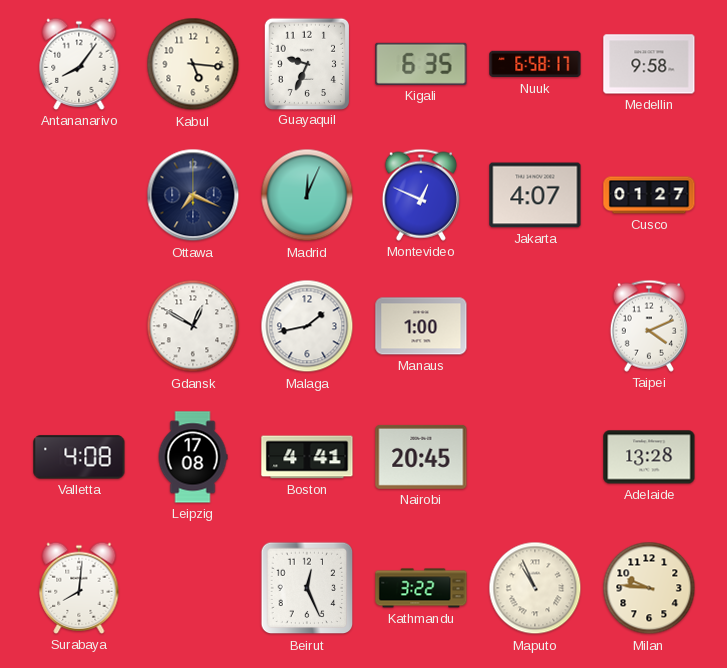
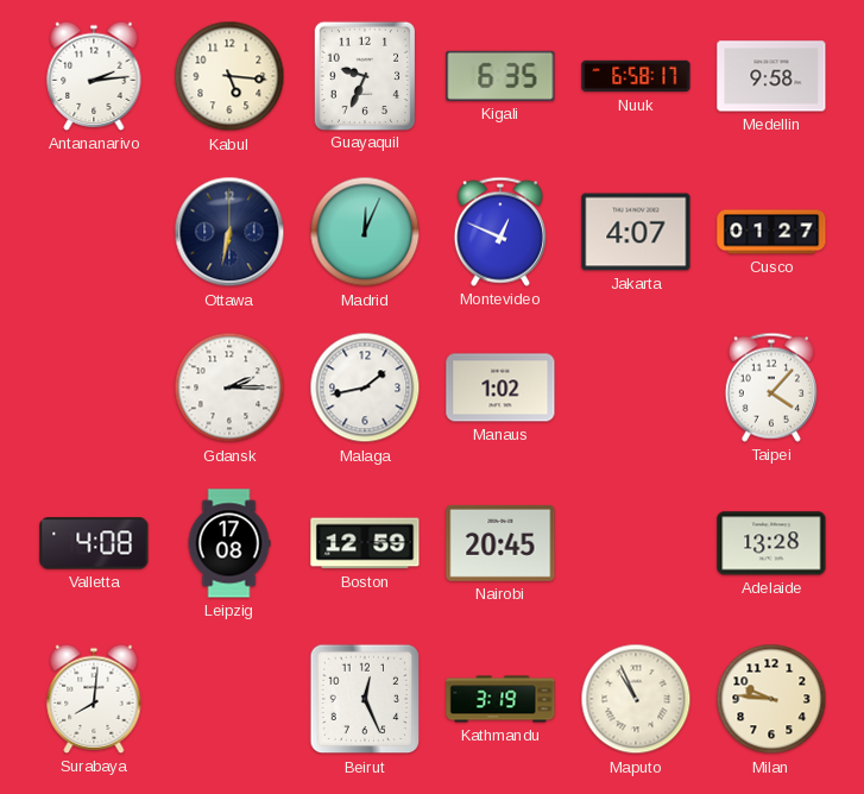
Antananarivo: 8:06 -> 2:14
Ottawa: 7:19 -> 6:32
Gdansk: 12:50 -> 2:15
Manaus: 1:00 -> 1:02
Taipei: 4:11 -> 4:07
Boston: 4:41 -> 12:59
Kathmandu: 3:22 -> 3:19
